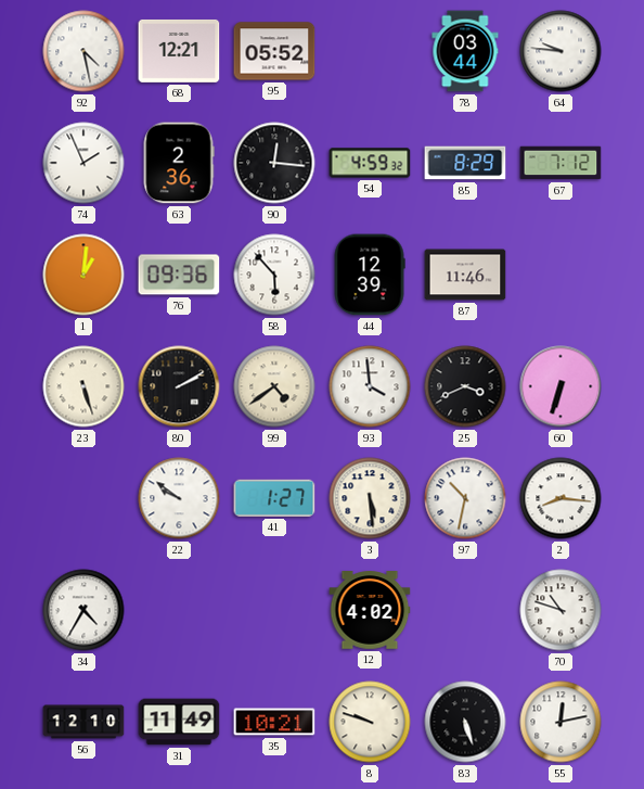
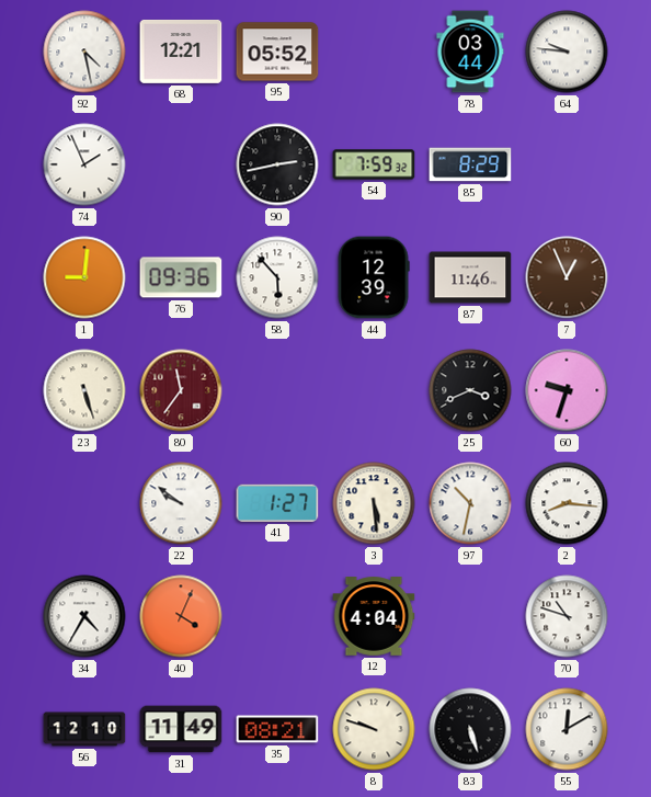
63: 2:36 -> none
90: 12:16 -> 2:43
54: 4:59 -> 7:59
67: 7:12 -> none
1: 1:01 -> 9:01
7: none -> 12:56
80: 2:10 -> 11:36
80 dial: black -> burgundy
99: 4:39 -> none
93: 3:59 -> none
60: 6:33 -> 9:33
40: none -> 4:04
12: 4:02 -> 4:04
35: 10:21 -> 08:21
55: 12:13 -> 12:10
